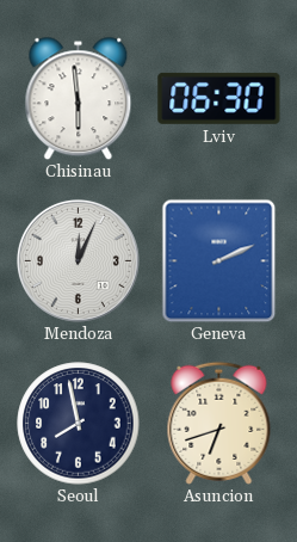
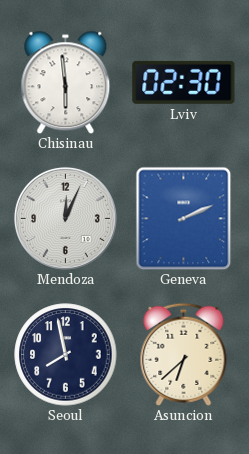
Lviv: 06:30 -> 02:30
Asuncion: 6:42 -> 6:38
